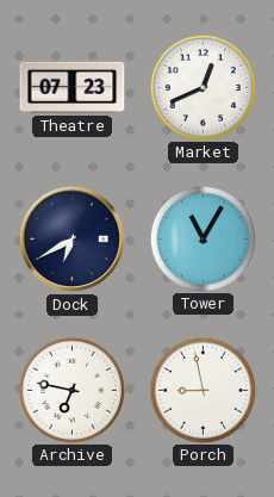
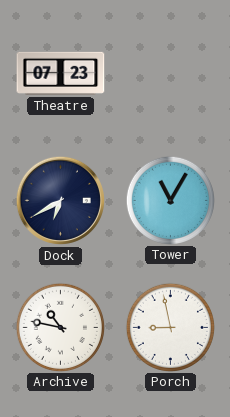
Market: 12:41 -> none
Archive: 6:47 -> 10:47
